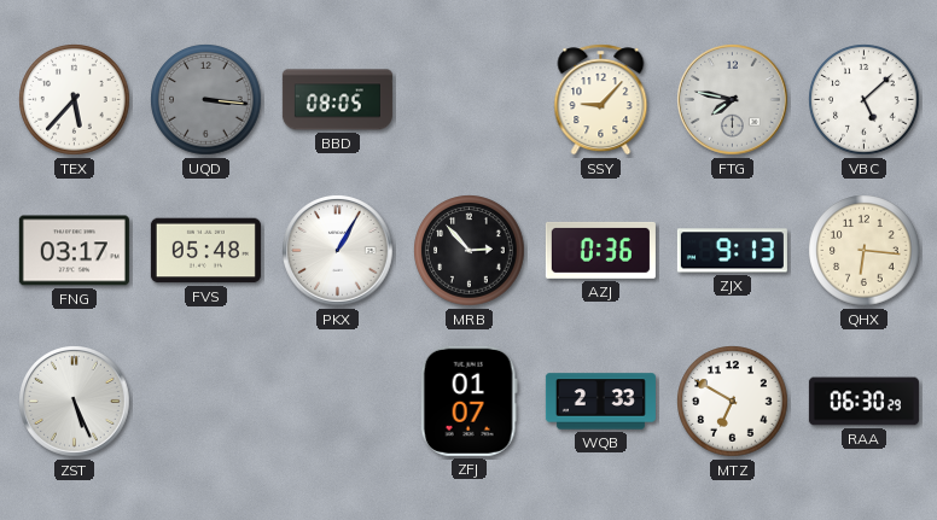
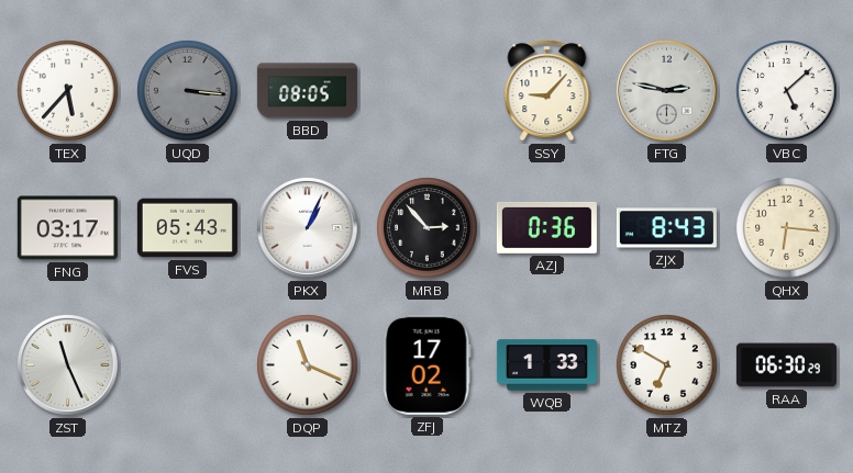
FTG: 7:47 -> 2:47
FVS: 05:48 -> 05:43
PKX: 1:05 -> 1:04
ZJX: 9:13 -> 8:43
ZST: 5:26 -> 11:26
DQP: none -> 11:19
ZFJ: 01:07 -> 17:02
WQB: 2:33 -> 1:33
